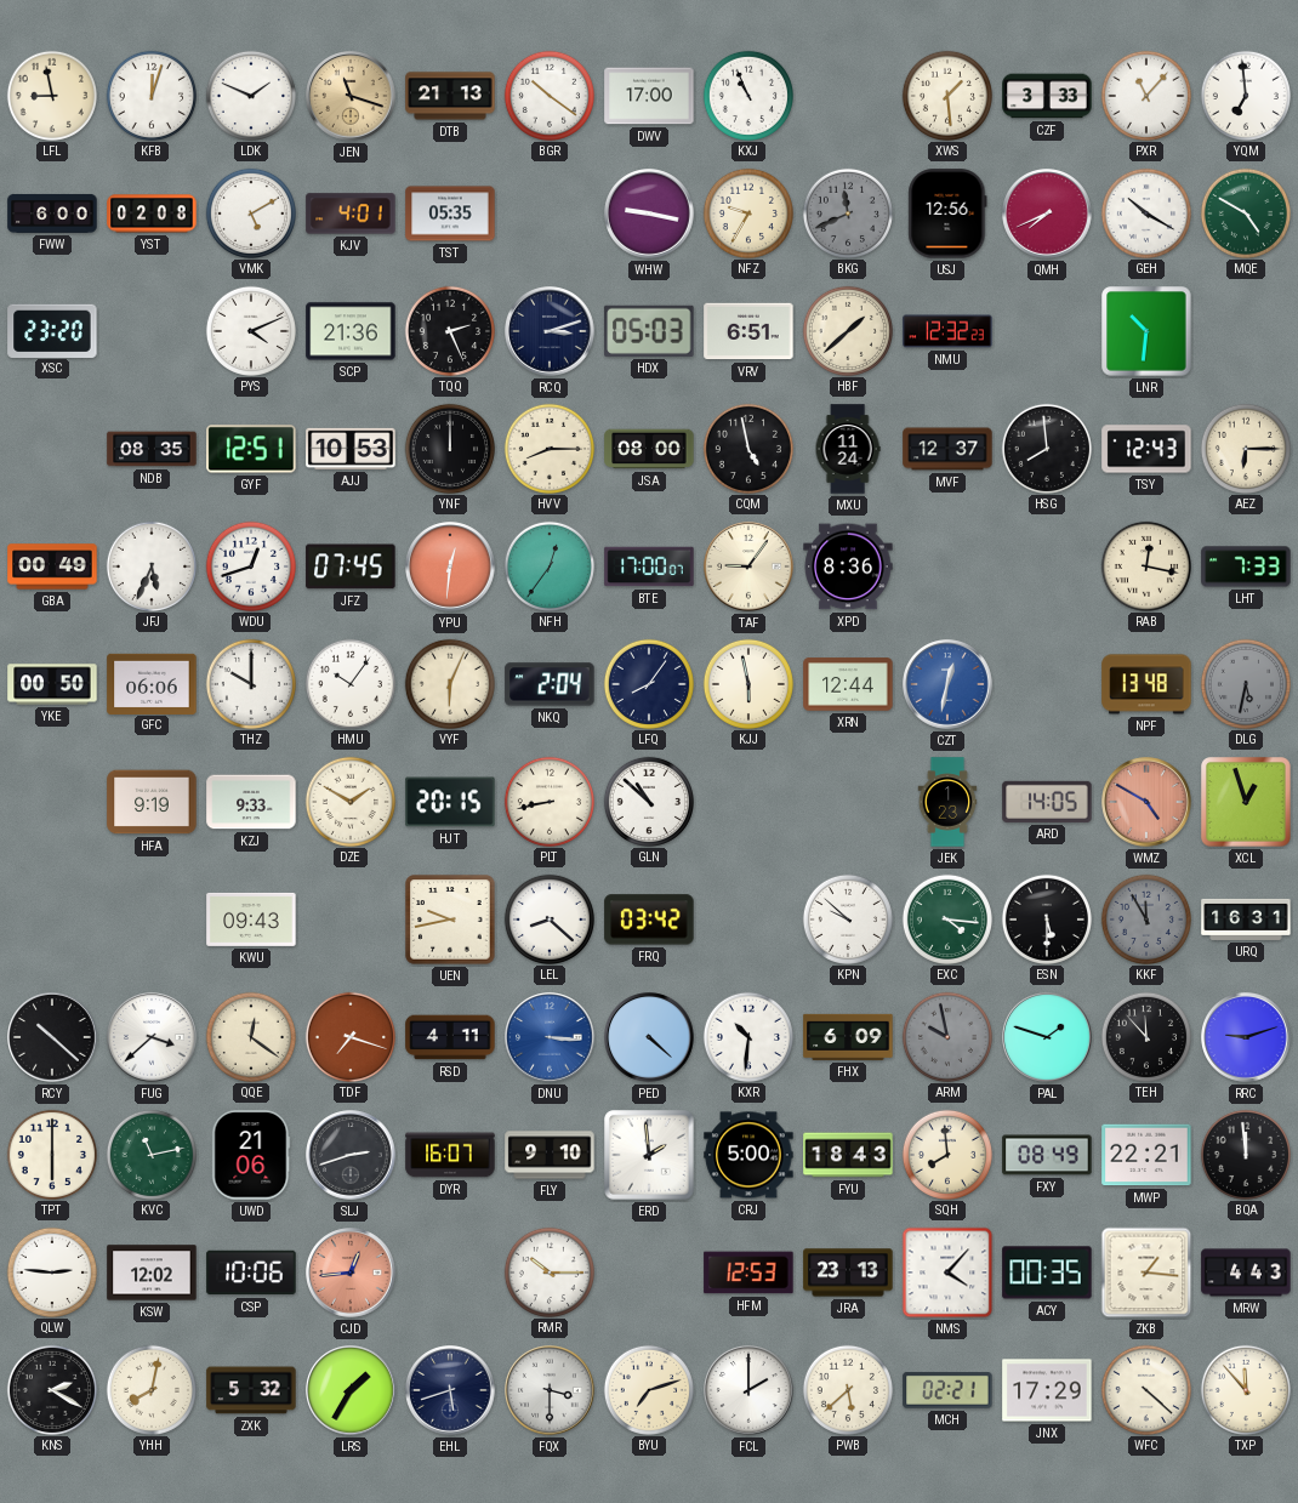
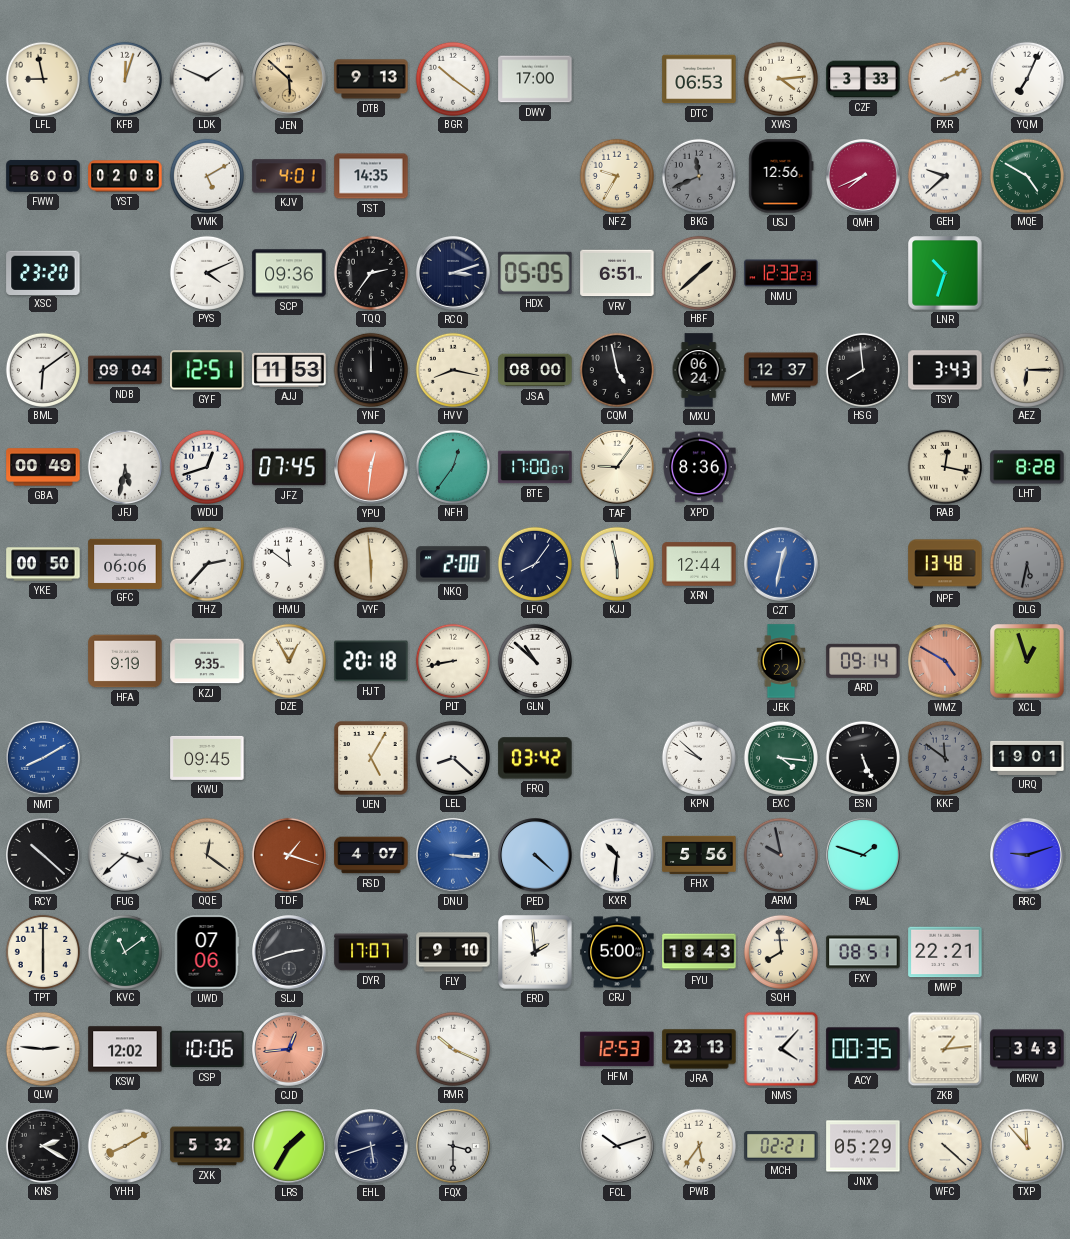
JEN: 11:18 -> 5:52
DTB: 21:13 -> 9:13
KXJ: 10:56 -> none
DTC: none -> 06:53
XWS: 1:29 -> 4:14
PXR: 11:07 -> 2:11
YQM: 6:59 -> 7:04
TST: 05:35 -> 14:35
WHW: 9:17 -> none
GEH: 10:20 -> 9:38
SCP: 21:36 -> 09:36
TQQ: 2:26 -> 2:36
HDX: 05:03 -> 05:05
LNR: 10:31 -> 10:33
BML: none -> 6:09
NDB: 08:35 -> 09:04
AJJ: 10:53 -> 11:53
HVV: 8:15 -> 8:17
MXU: 11:24 -> 06:24
TSY: 12:43 -> 3:43
JFJ: 5:34 -> 5:32
LHT: 7:33 -> 8:28
THZ: 10:00 -> 2:37
HMU: 10:06 -> 11:51
VYF: 6:04 -> 5:59
NKQ: 2:04 -> 2:00
KZJ: 9:33 -> 9:35
DZE: 1:50 -> 12:55
HJT: 20:15 -> 20:18
ARD: 14:05 -> 09:14
NMT: none -> 8:10
KWU: 09:43 -> 09:45
UEN: 9:43 -> 5:05
ESN: 5:30 -> 5:26
KKF: 11:55 -> 11:51
URQ: 16:31 -> 19:01
TDF: 7:18 -> 1:18
RSD: 4:11 -> 4:07
FHX: 6:09 -> 5:56
TEH: 11:53 -> none
KVC: 11:13 -> 11:09
UWD: 21:06 -> 07:06
DYR: 16:07 -> 17:07
FXY: 08:49 -> 08:51
BQA: 11:59 -> none
RMR: 10:15 -> 10:19
ZKB: 1:16 -> 1:14
MRW: 4:43 -> 3:43
YHH: 8:02 -> 8:10
BYU: 7:12 -> none
FCL: 2:00 -> 10:12
PWB: 5:38 -> 5:36
JNX: 17:29 -> 05:29
